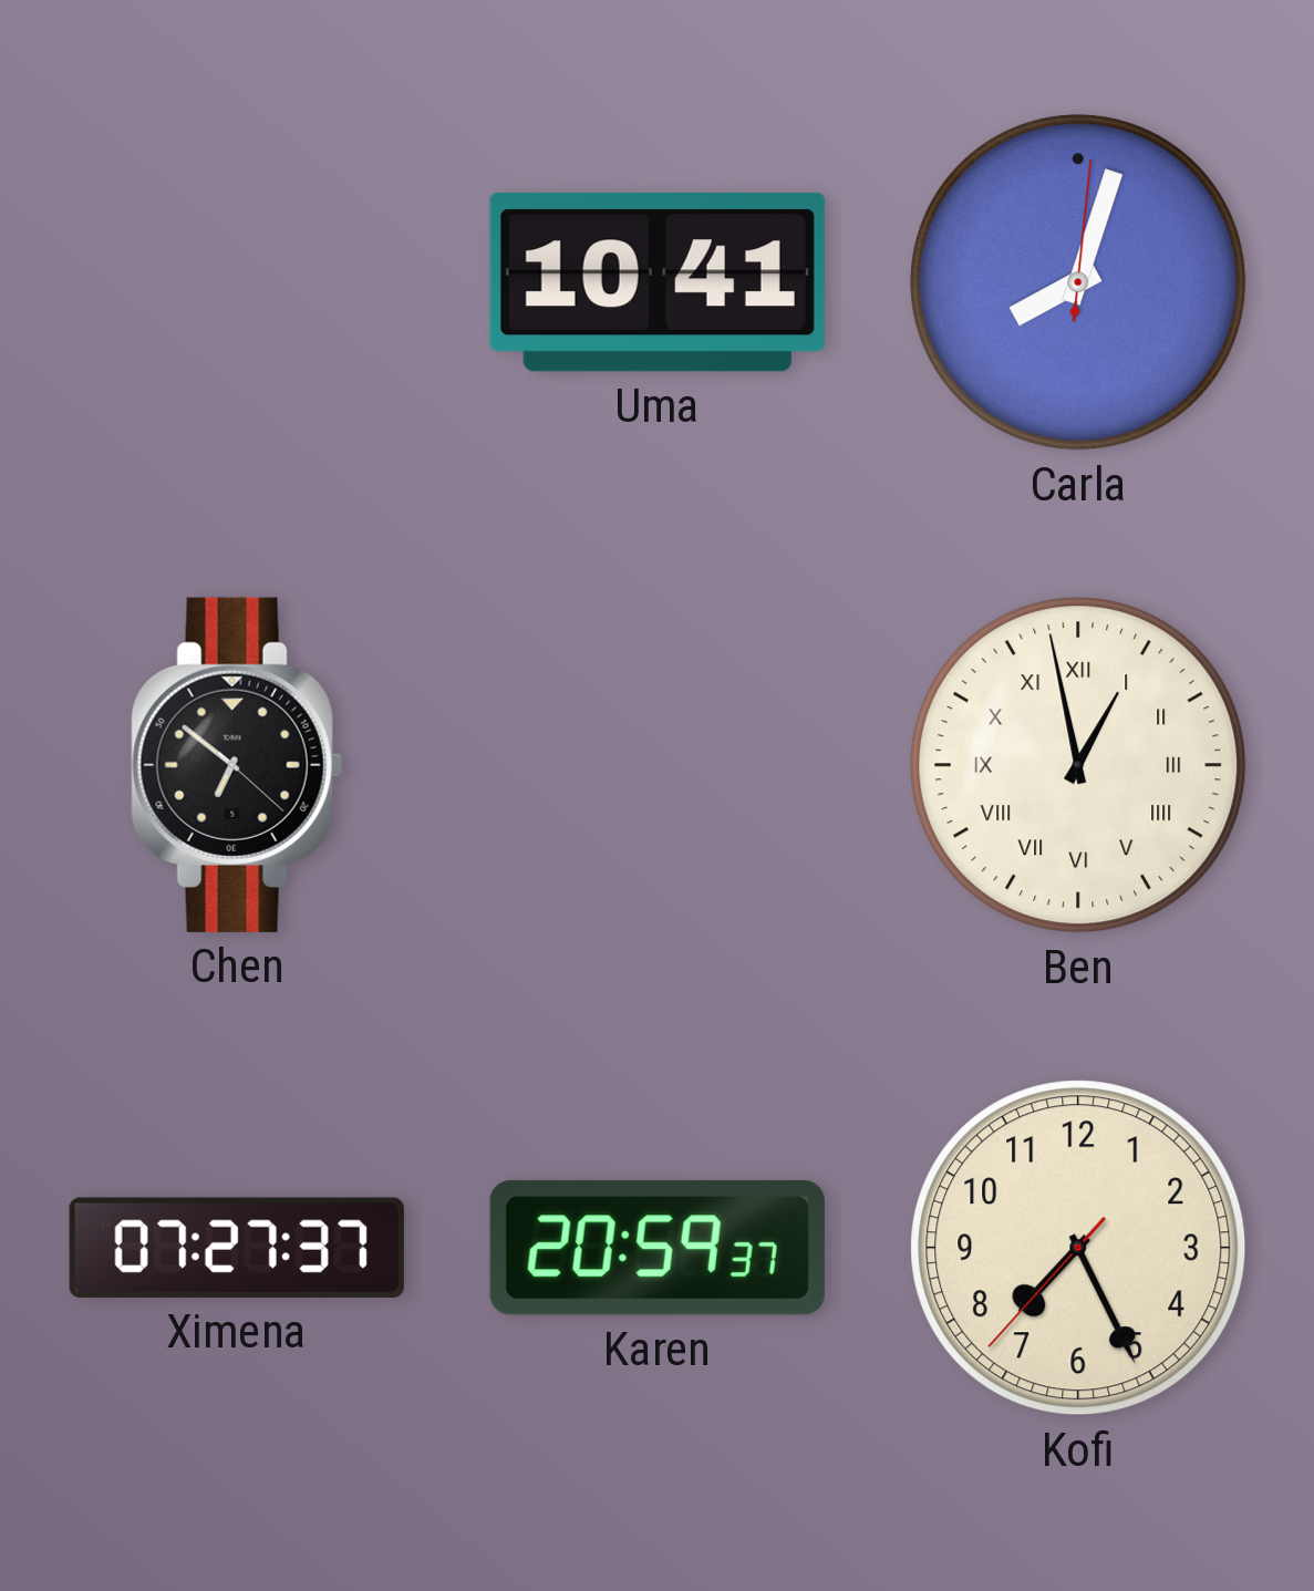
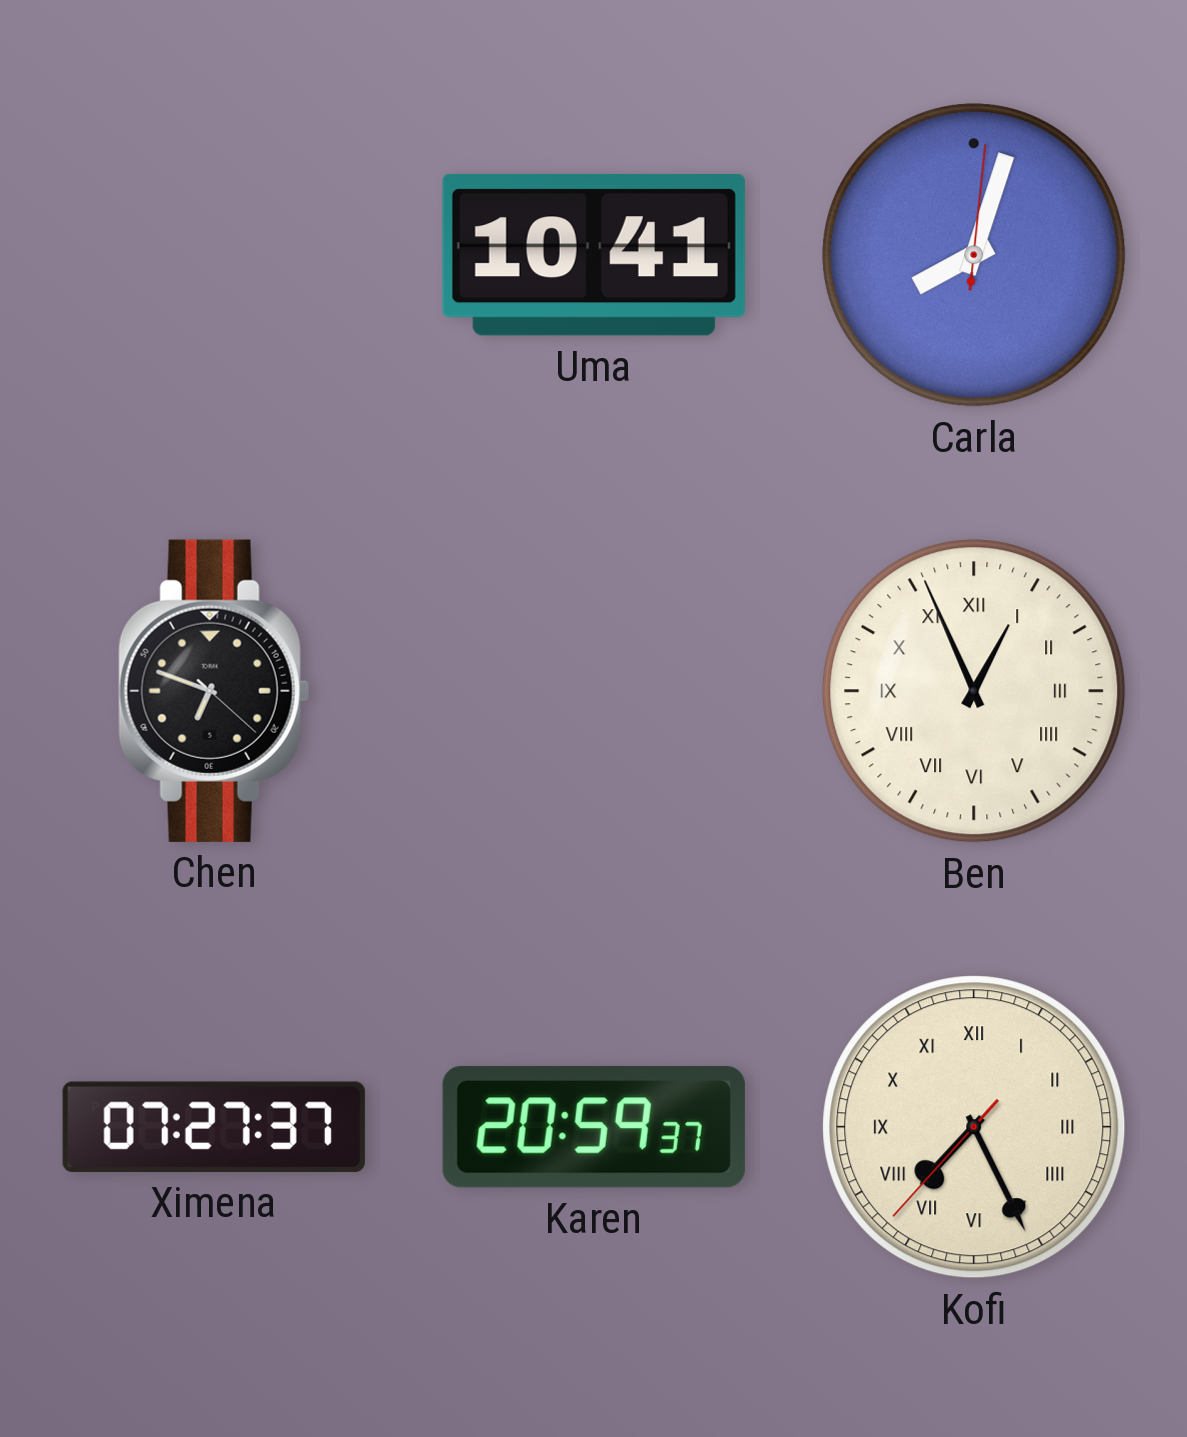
Chen: 6:51 -> 6:48
Ben: 12:58 -> 12:56
Kofi numerals: Arabic -> Roman
